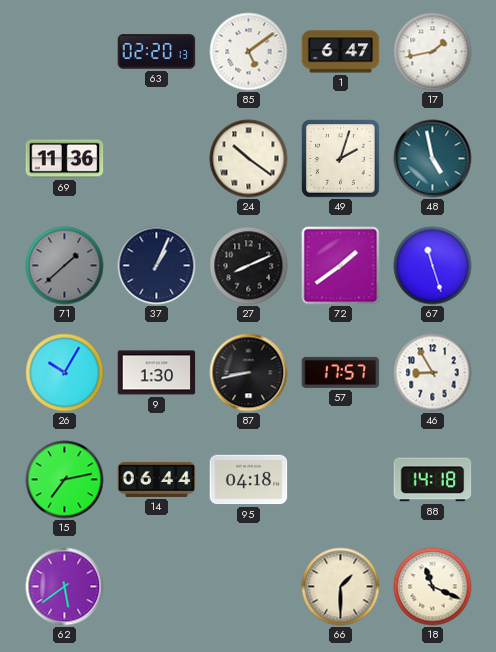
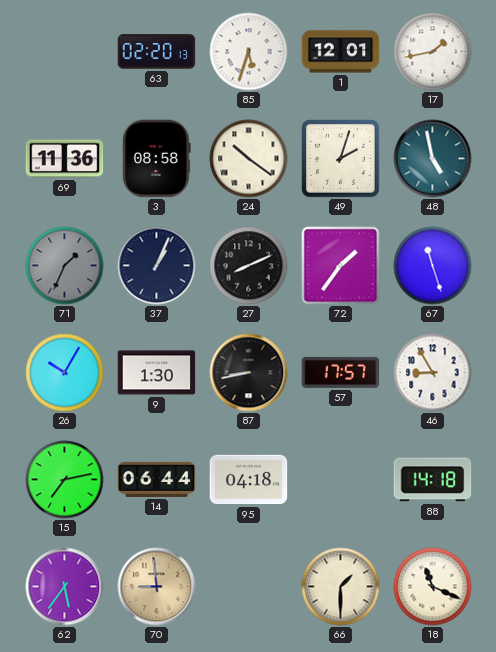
85: 5:09 -> 5:33
1: 6:47 -> 12:01
3: none -> 08:58
71: 1:38 -> 1:34
72: 1:39 -> 1:36
62: 5:39 -> 5:36
70: none -> 8:59
